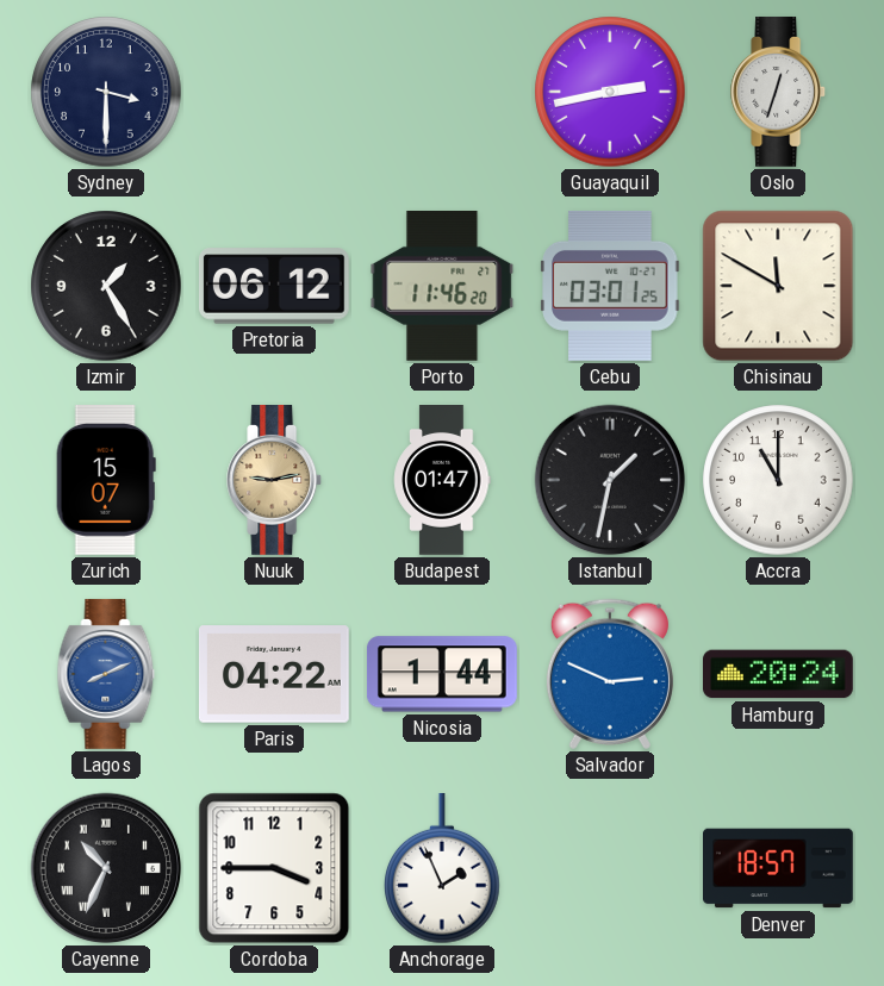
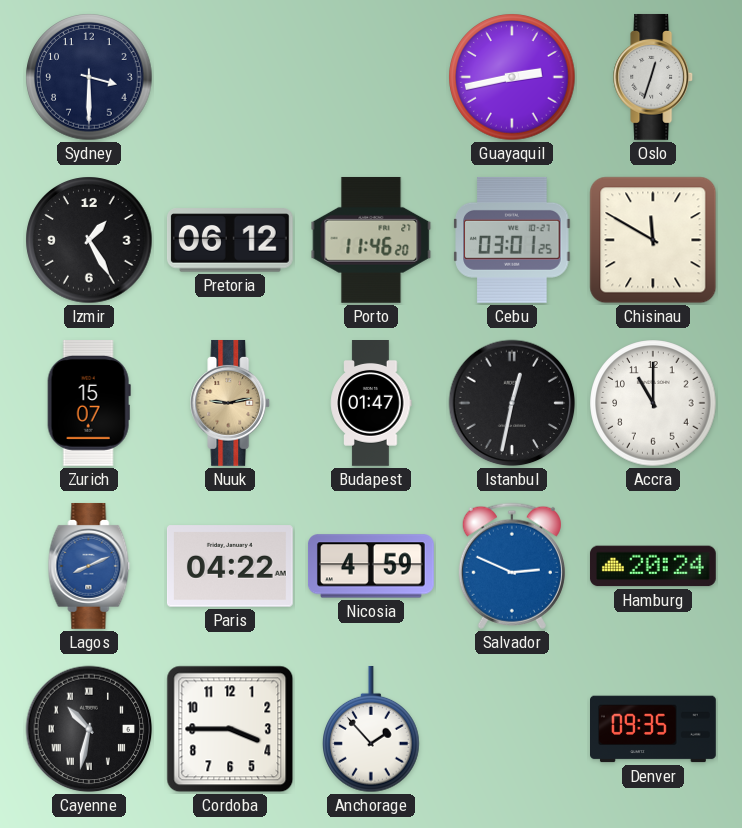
Istanbul: 1:32 -> 12:32
Nicosia: 1:44 -> 4:59
Cayenne: 10:34 -> 10:32
Anchorage: 1:56 -> 1:53
Denver: 18:57 -> 09:35
